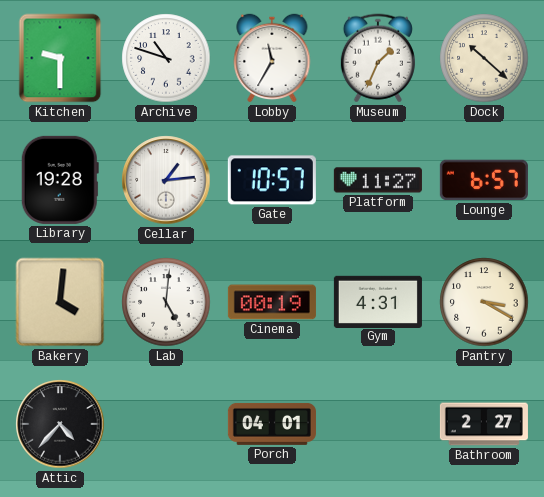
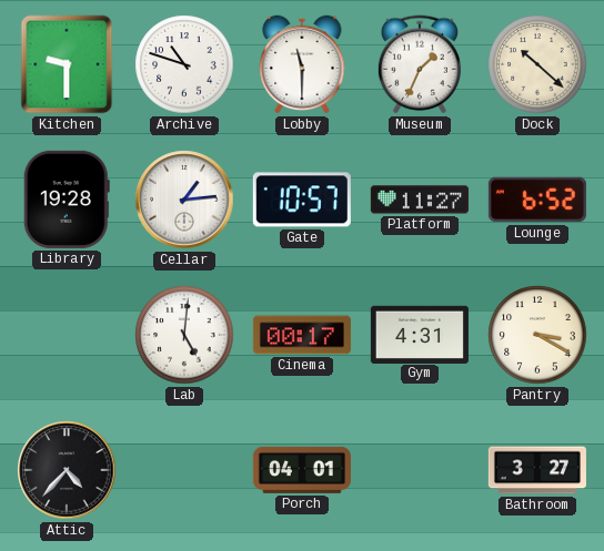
Lobby: 11:35 -> 11:30
Lounge: 6:57 -> 6:52
Bakery: 4:01 -> none
Cinema: 00:19 -> 00:17
Bathroom: 2:27 -> 3:27
